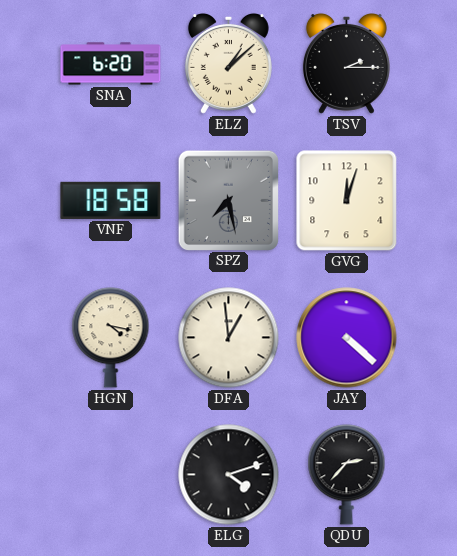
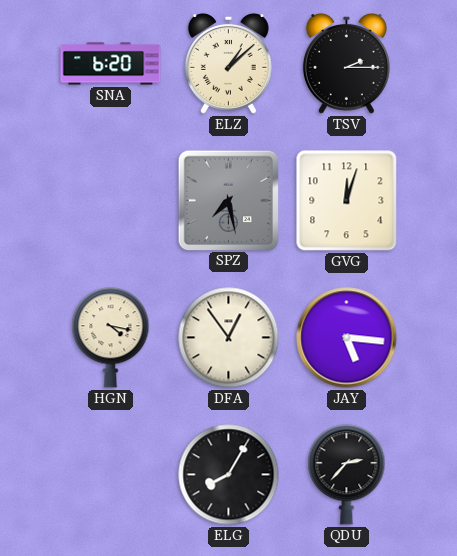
VNF: 18:58 -> none
DFA: 12:59 -> 12:54
JAY: 4:22 -> 5:16
ELG: 4:12 -> 8:05
